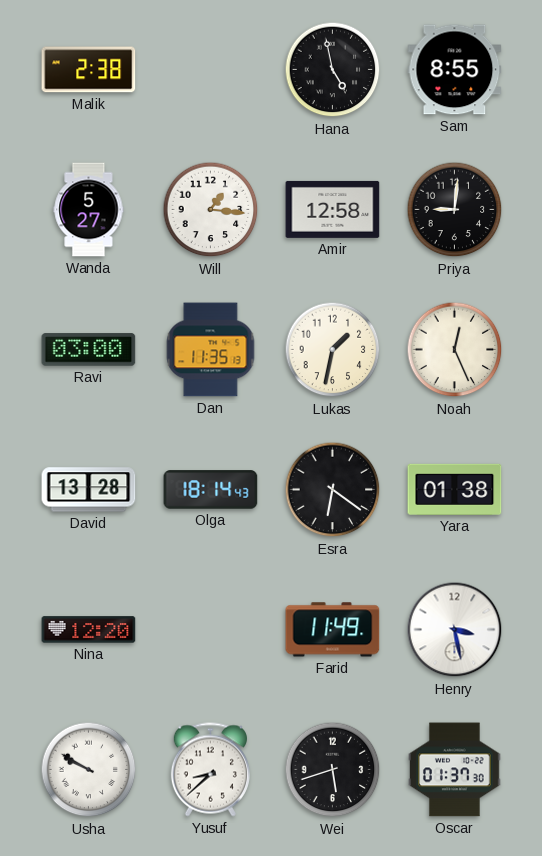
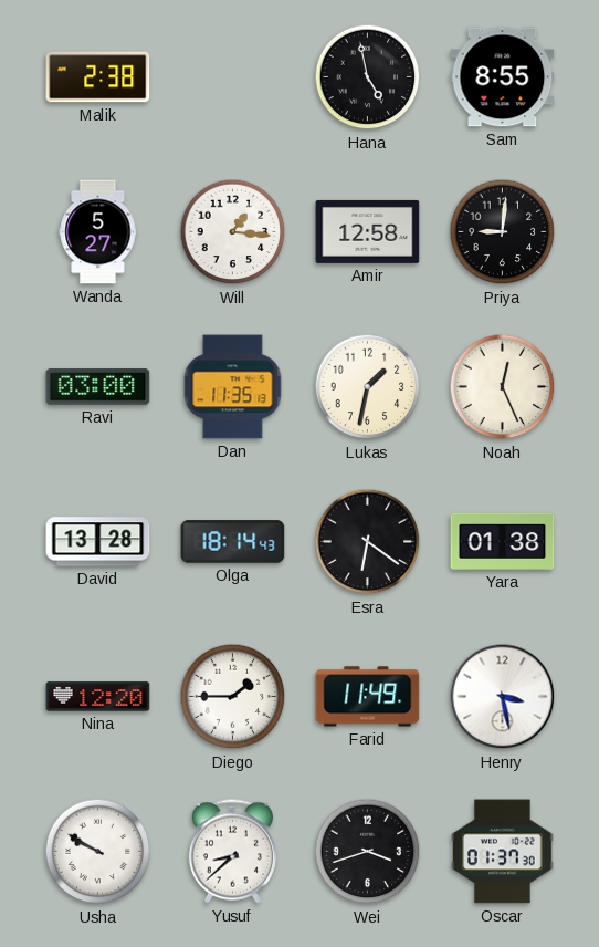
Diego: none -> 1:45
Wei: 5:42 -> 3:42
